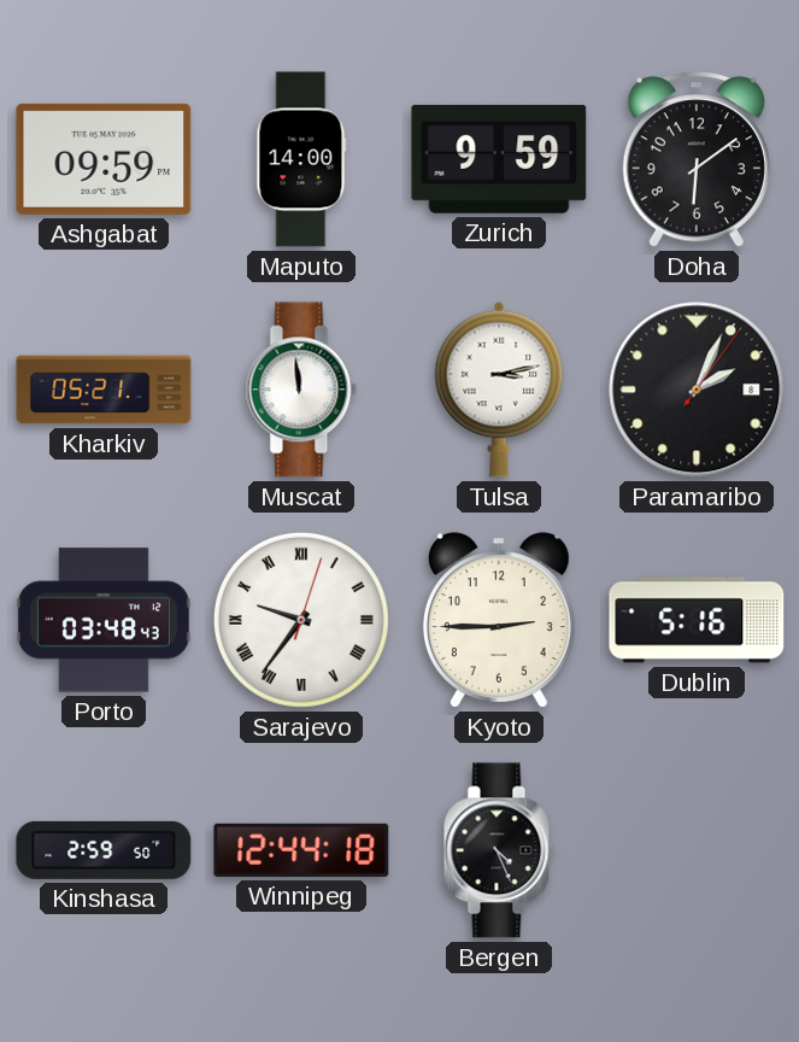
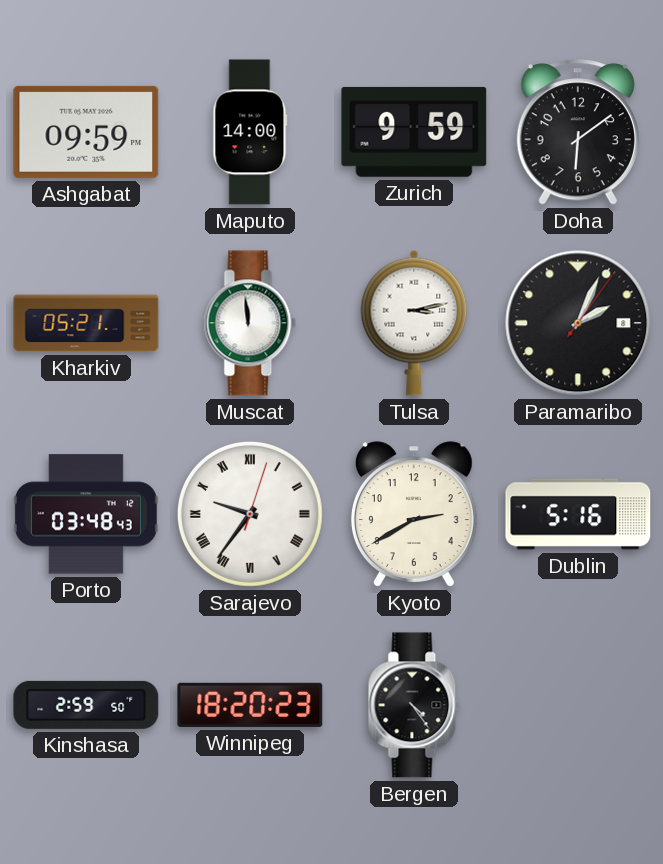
Kyoto: 2:45 -> 2:40
Winnipeg: 12:44 -> 18:20
Bergen: 4:26 -> 4:24
